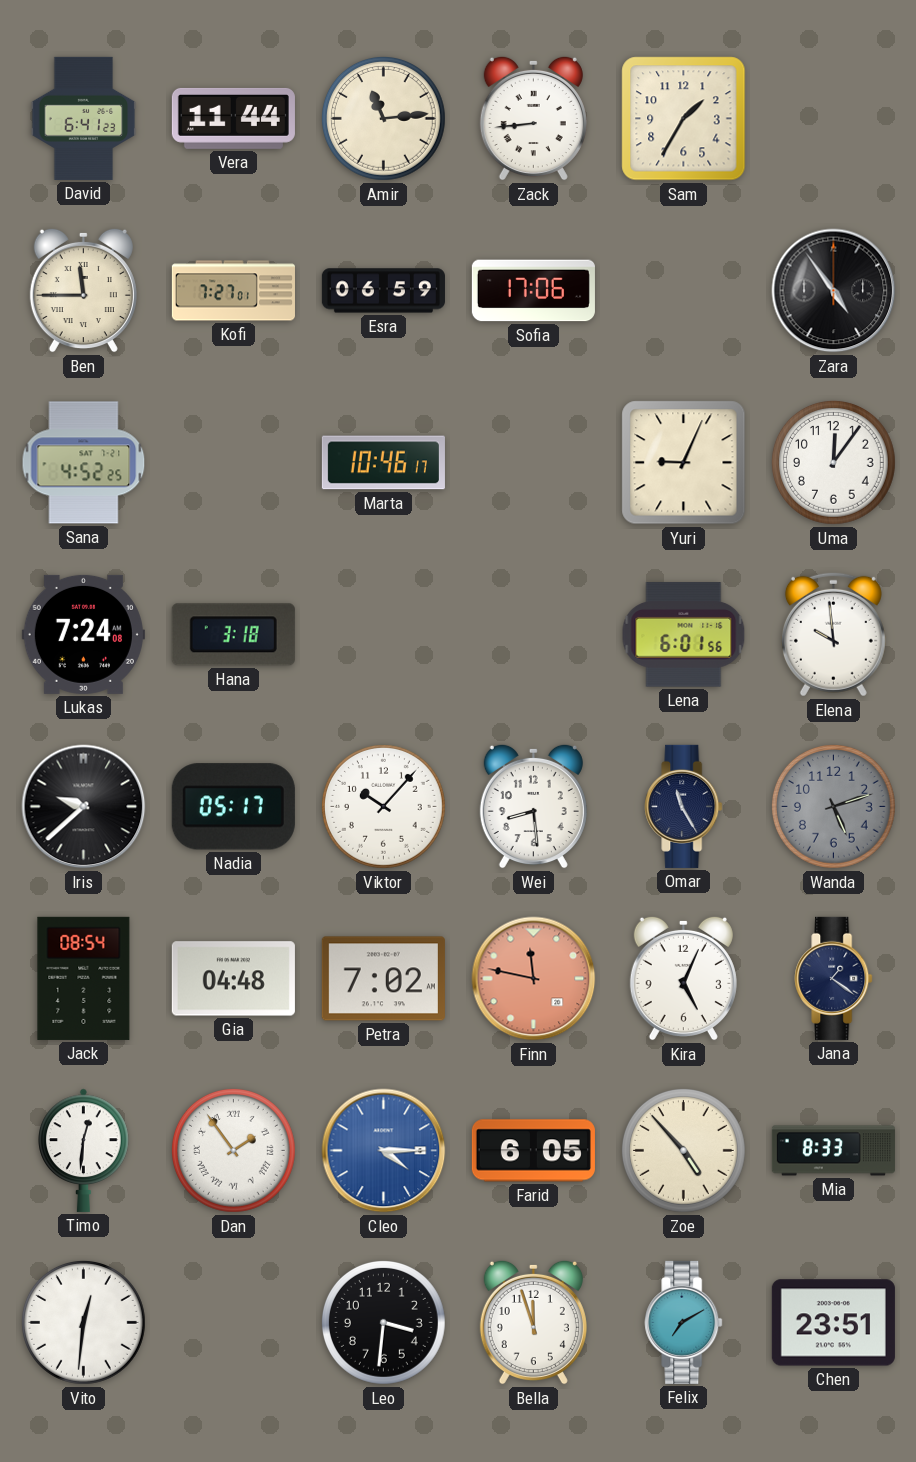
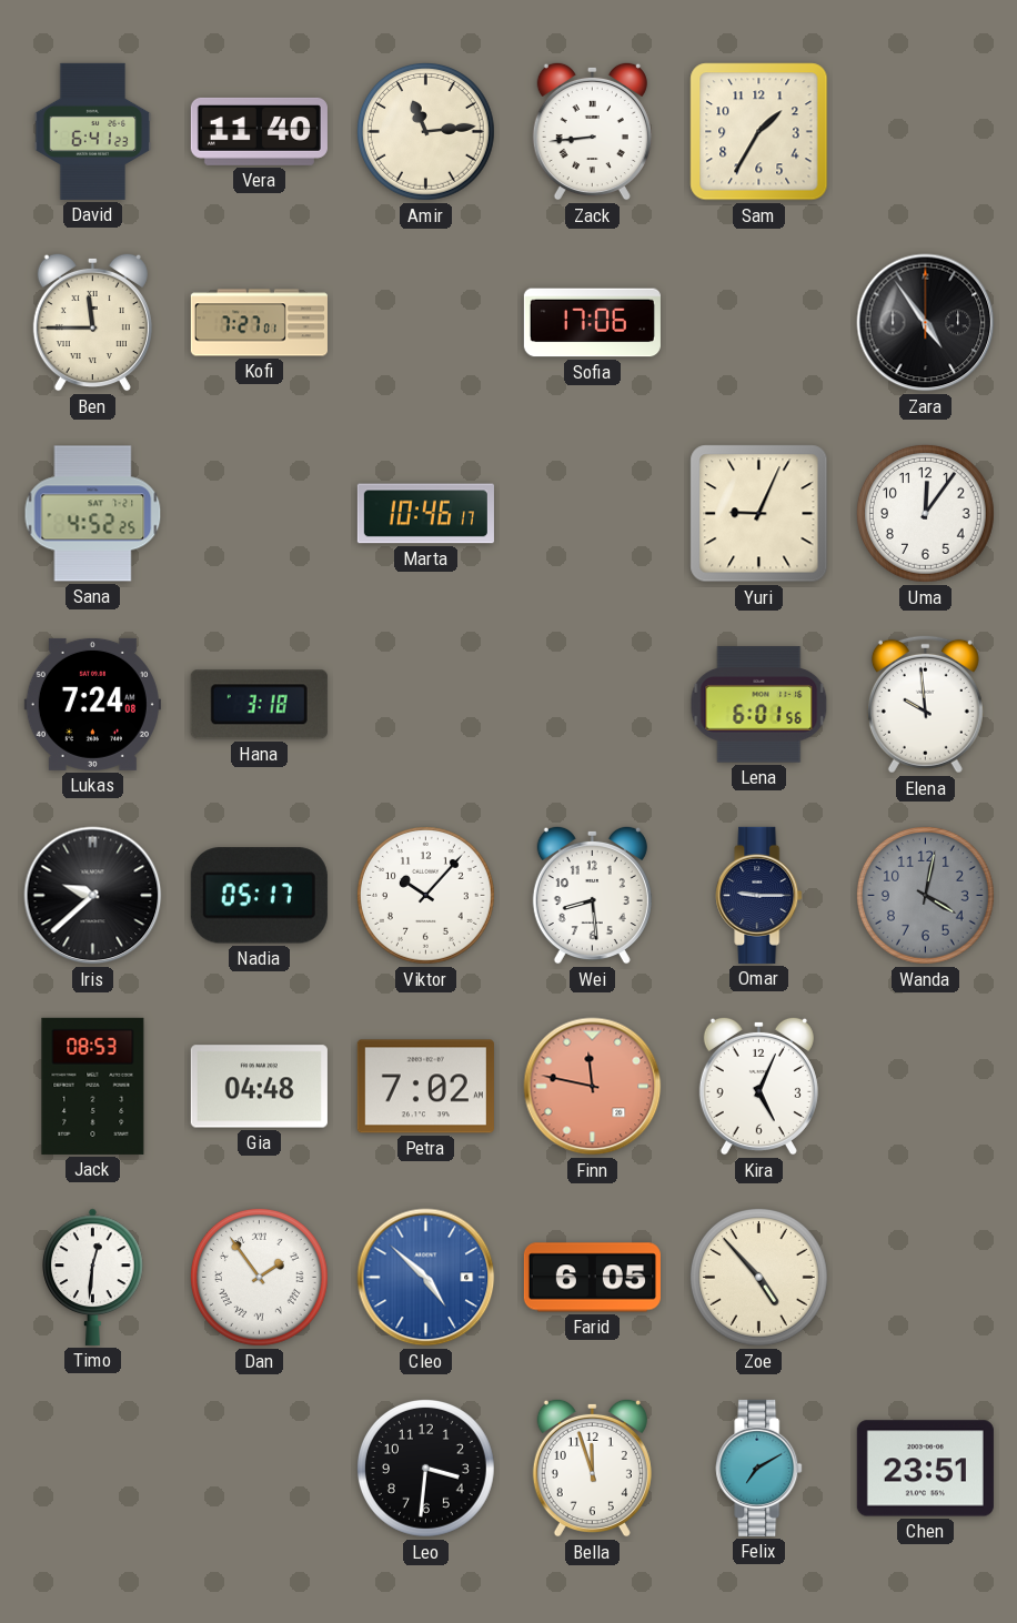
Vera: 11:44 -> 11:40
Esra: 06:59 -> none
Omar: 11:25 -> 9:15
Wanda: 5:12 -> 4:02
Jack: 08:54 -> 08:53
Jana: 1:21 -> none
Cleo: 4:15 -> 4:52
Mia: 8:33 -> none
Vito: 12:31 -> none
